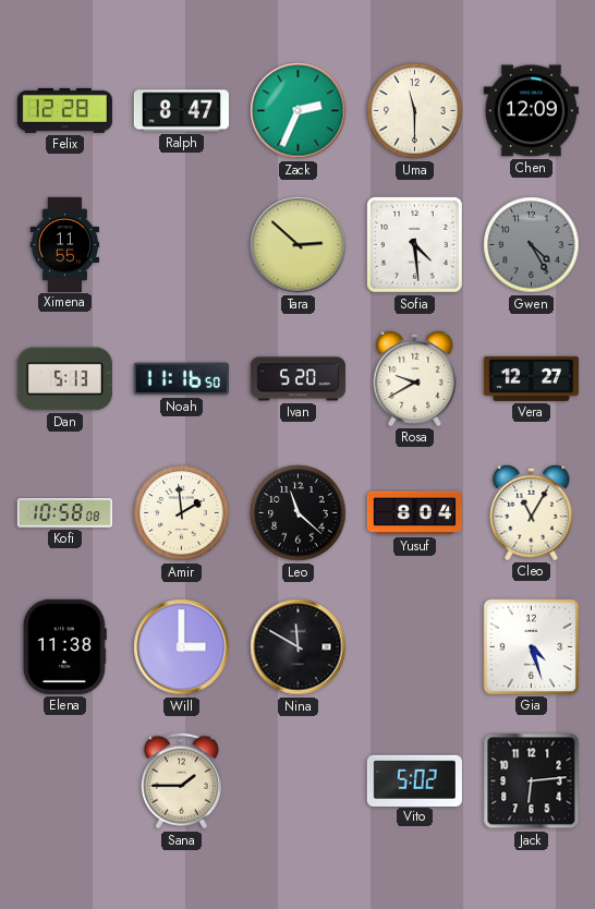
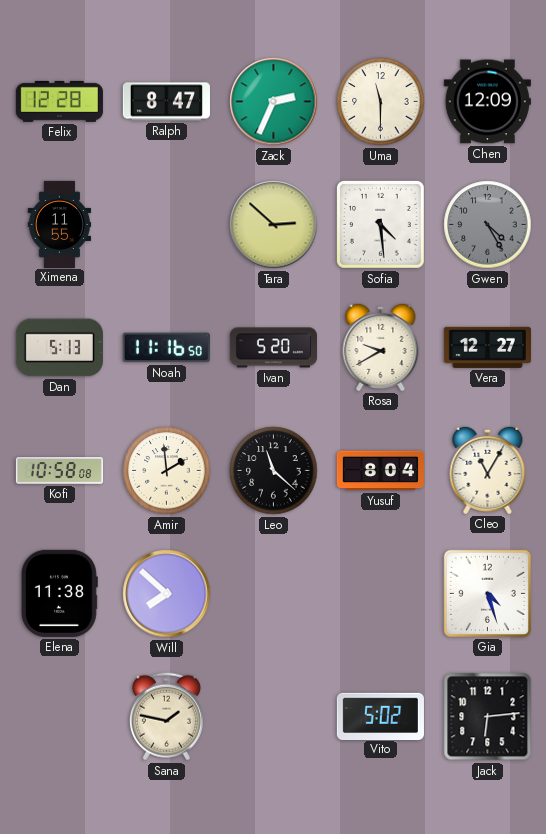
Will: 3:00 -> 7:52
Nina: 11:50 -> none
Sana: 1:45 -> 1:47
